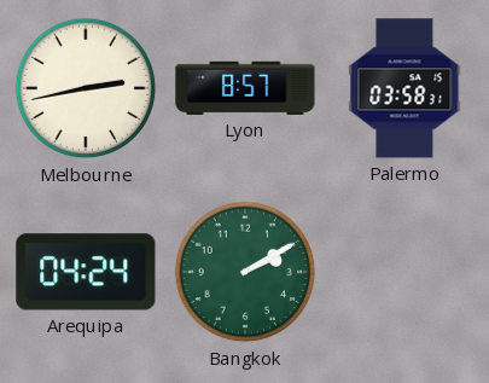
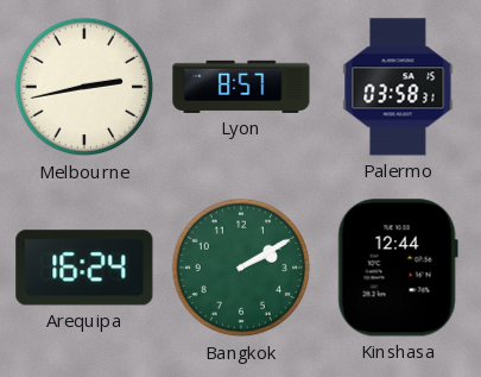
Arequipa: 04:24 -> 16:24
Kinshasa: none -> 12:44
